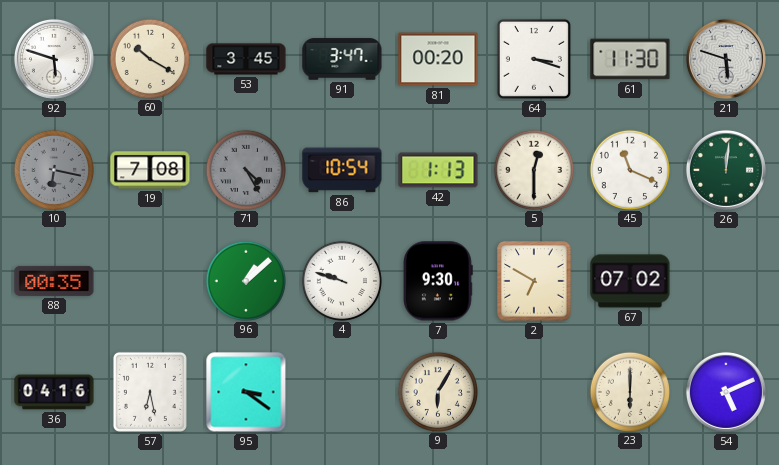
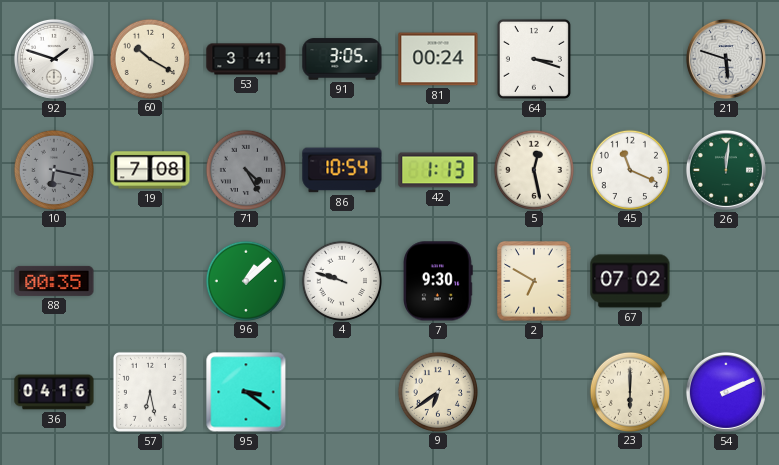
92: 5:48 -> 1:48
53: 3:45 -> 3:41
91: 3:47 -> 3:05
81: 00:20 -> 00:24
61: 11:30 -> none
5: 12:30 -> 12:28
9: 6:05 -> 6:39
54: 5:11 -> 2:11
